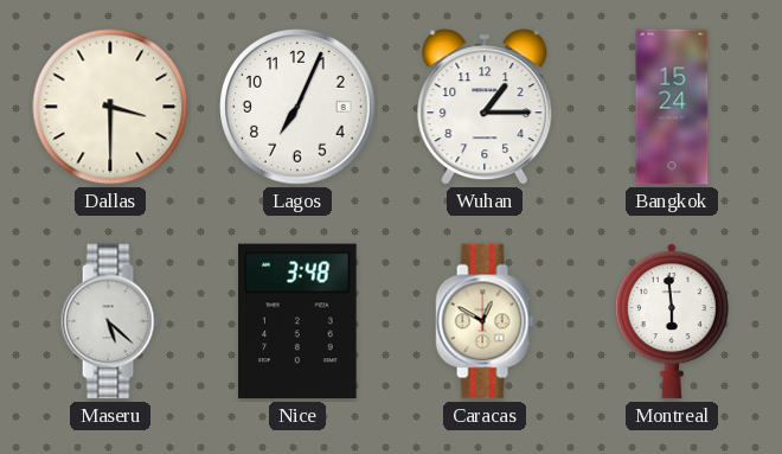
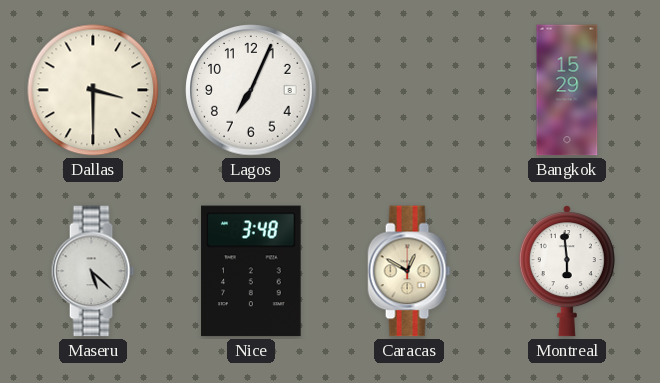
Wuhan: 1:15 -> none
Bangkok: 15:24 -> 15:29
